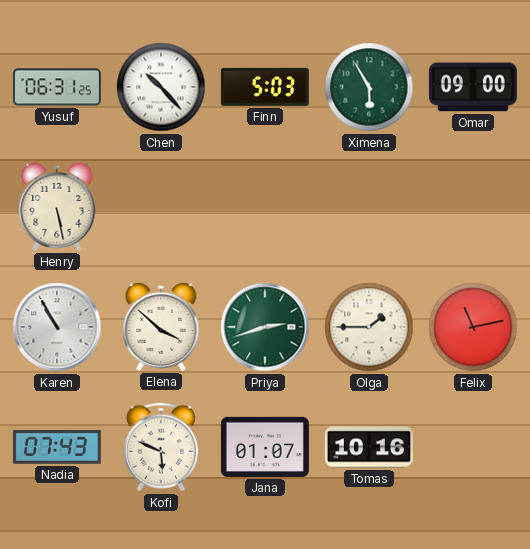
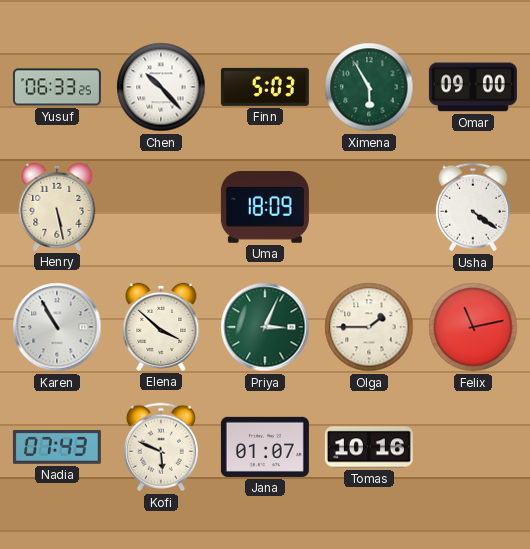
Yusuf: 06:31 -> 06:33
Uma: none -> 18:09
Usha: none -> 4:21
Priya: 2:42 -> 3:04
